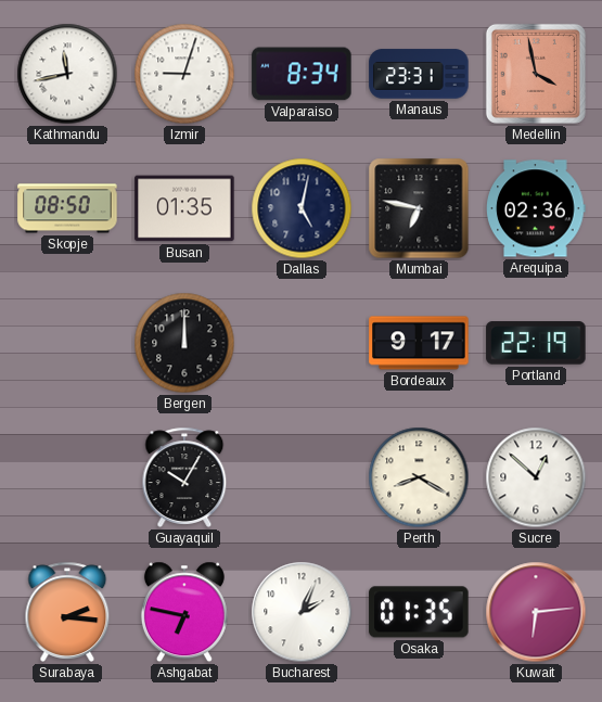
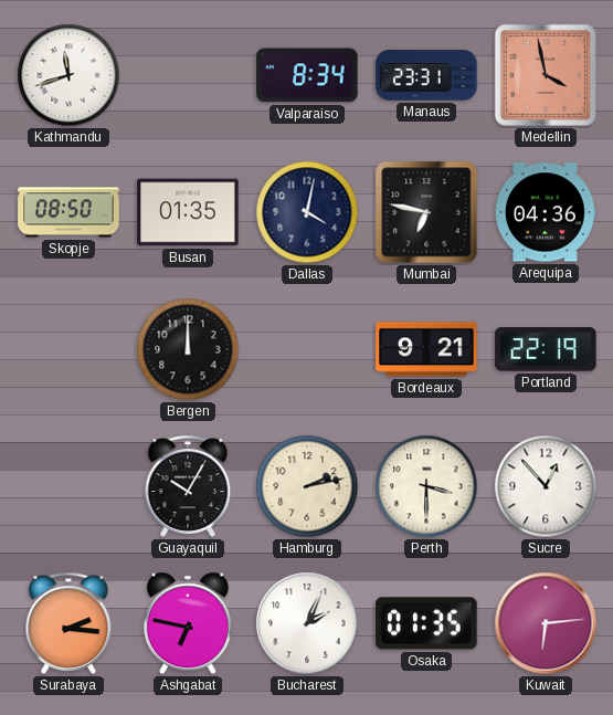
Kathmandu: 11:43 -> 11:42
Izmir: 9:03 -> none
Dallas: 5:02 -> 4:02
Arequipa: 02:36 -> 04:36
Bordeaux: 9:17 -> 9:21
Hamburg: none -> 2:13
Perth: 8:20 -> 3:30
Sucre: 12:52 -> 12:53
